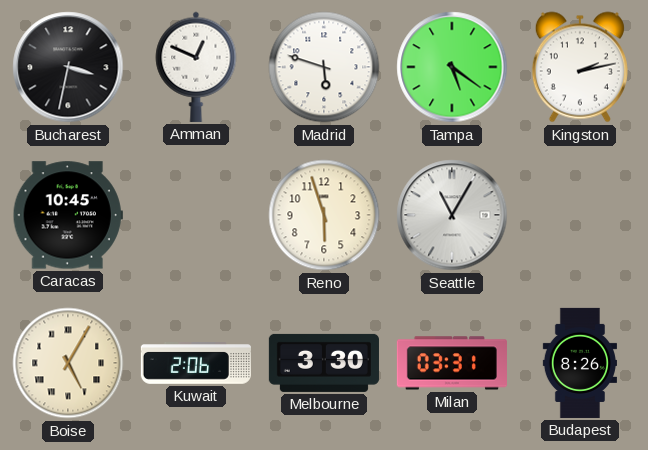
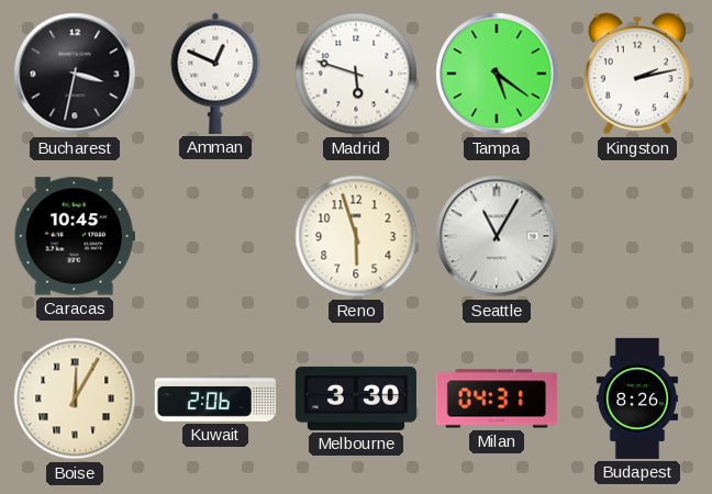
Boise: 5:05 -> 12:05
Milan: 03:31 -> 04:31
